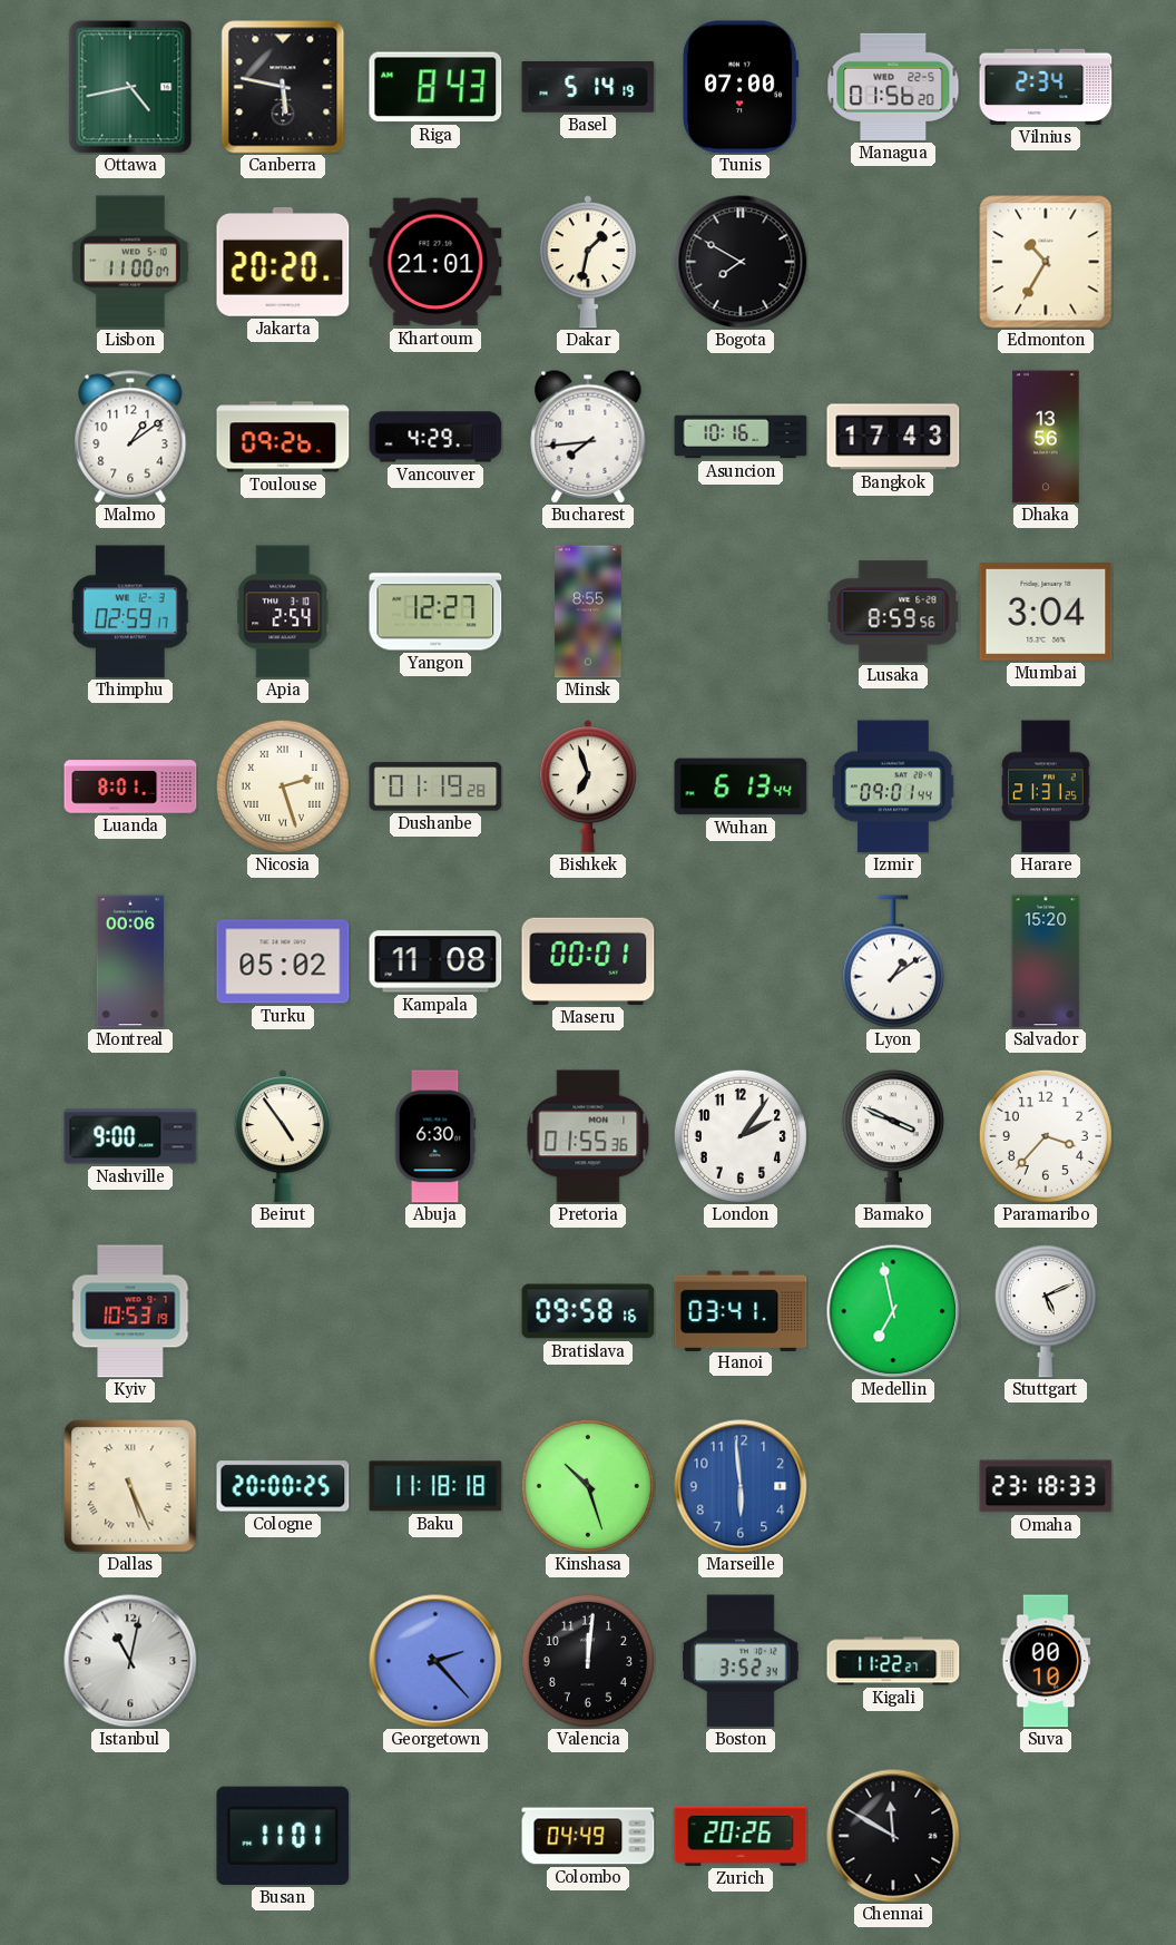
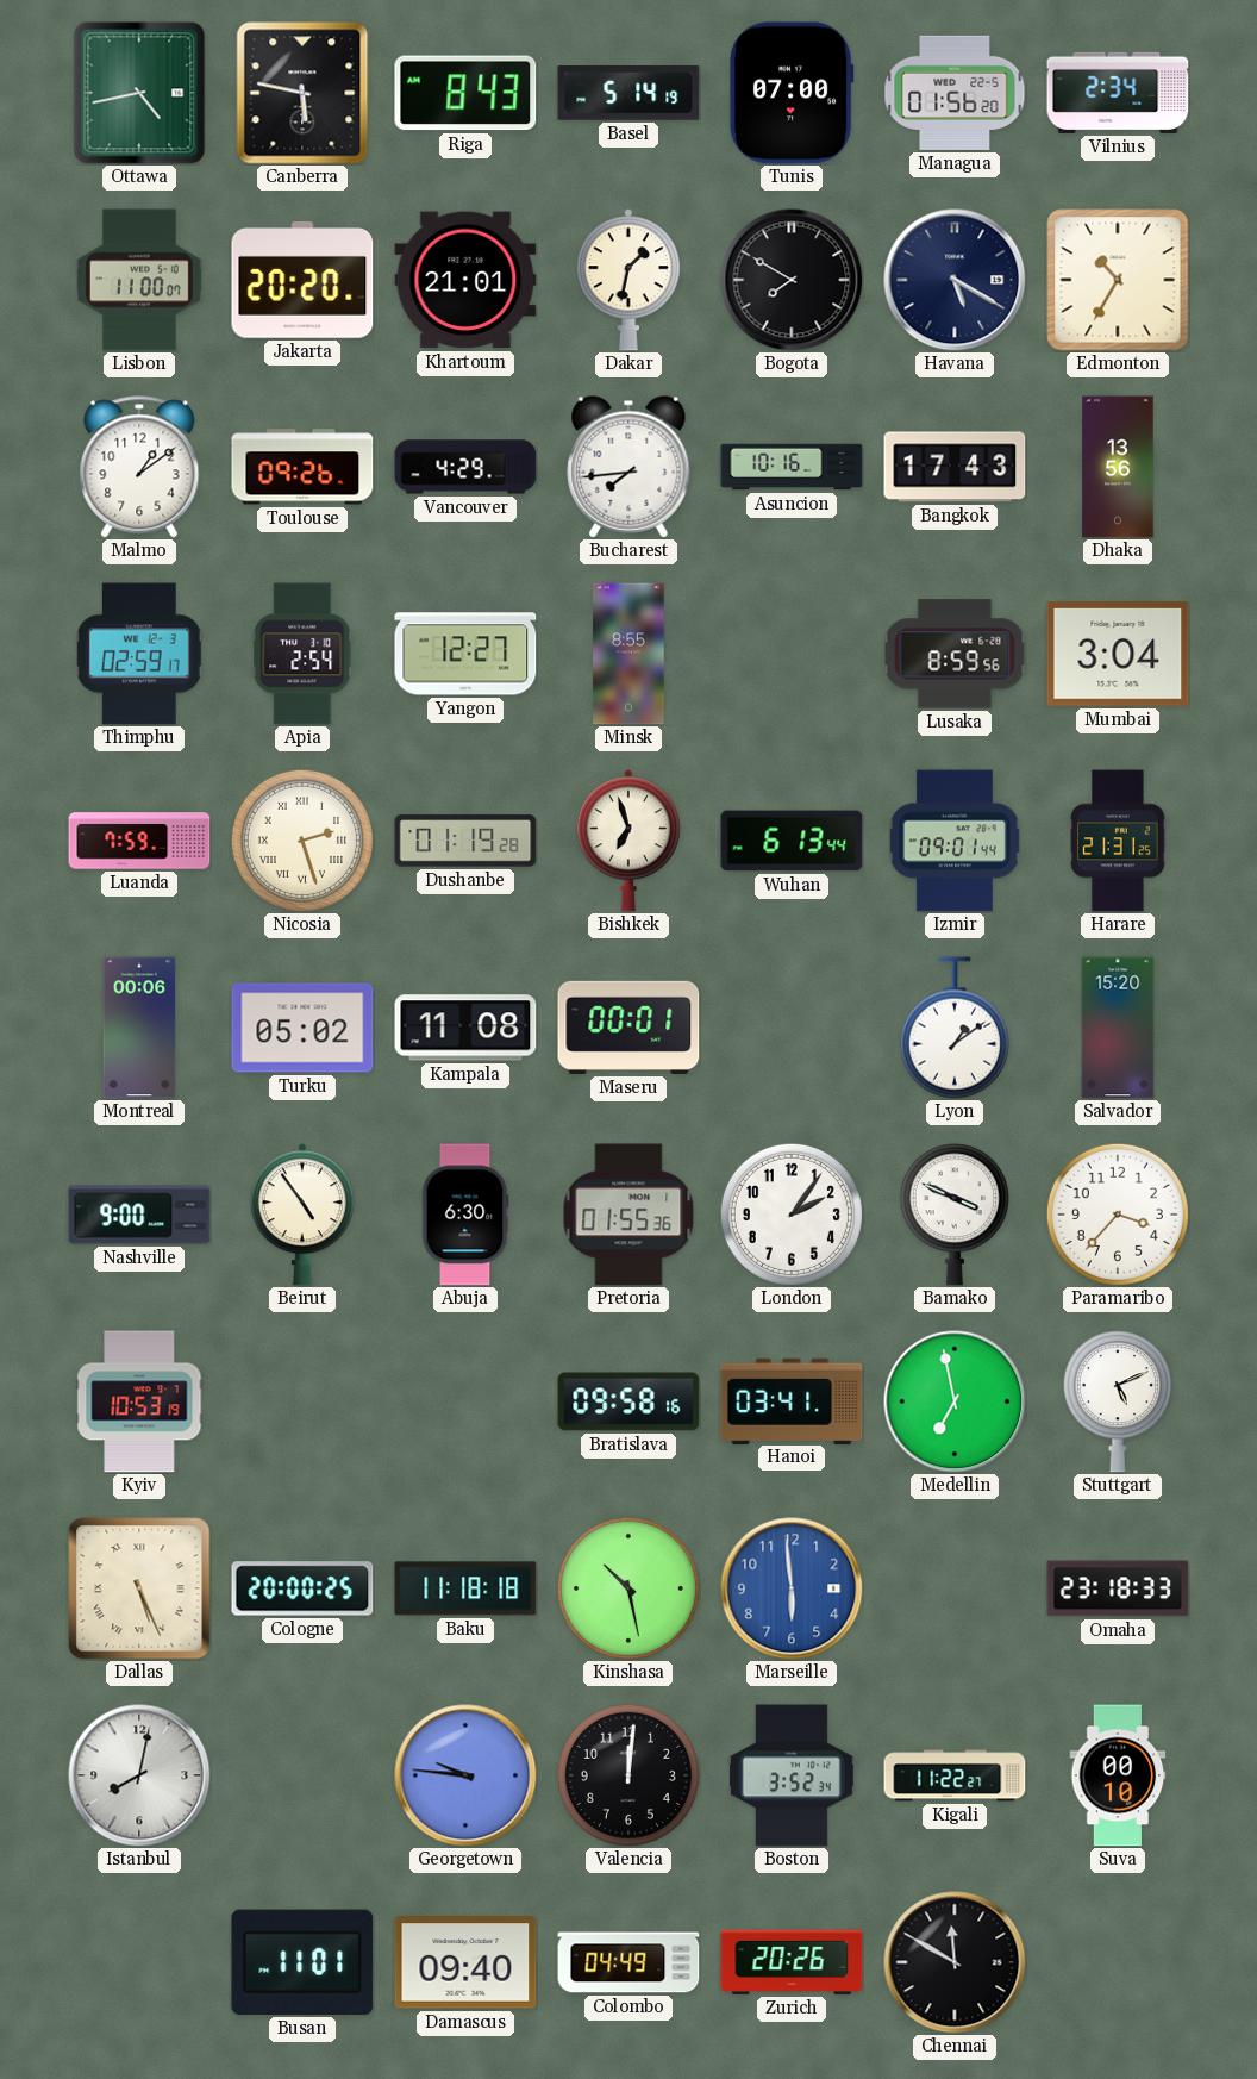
Havana: none -> 5:20
Luanda: 8:01 -> 7:59
Kinshasa: 10:27 -> 10:28
Istanbul: 11:02 -> 8:02
Georgetown: 2:23 -> 9:46
Damascus: none -> 09:40
